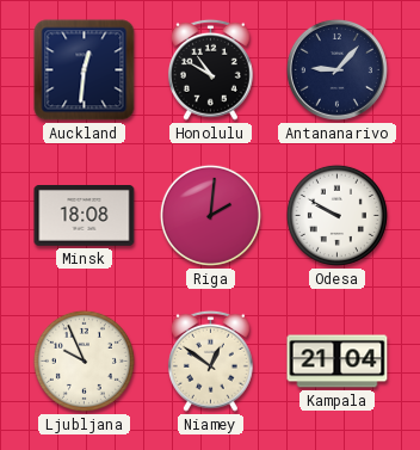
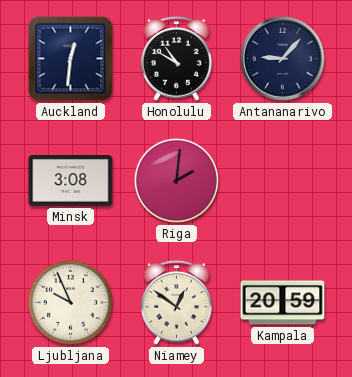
Minsk: 18:08 -> 3:08
Odesa: 9:50 -> none
Kampala: 21:04 -> 20:59
